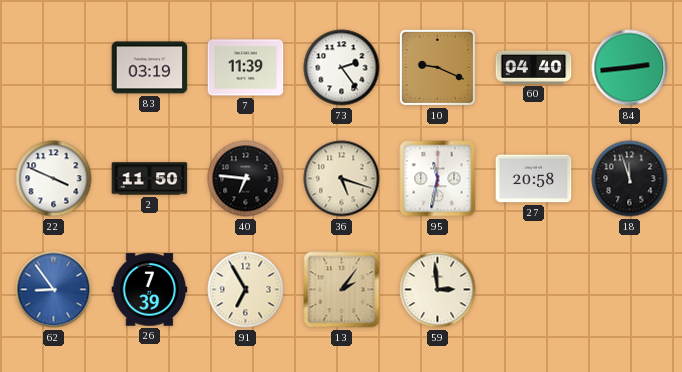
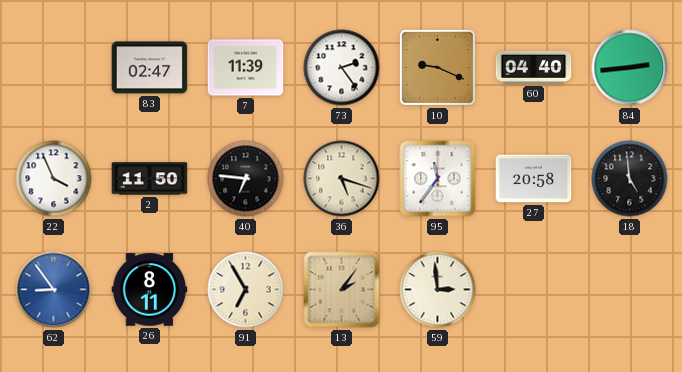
83: 03:19 -> 02:47
22: 3:49 -> 3:56
95: 11:32 -> 11:36
18: 11:57 -> 4:59
26: 7:39 -> 8:11
